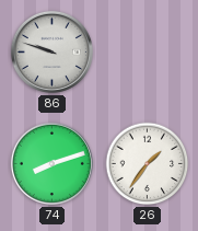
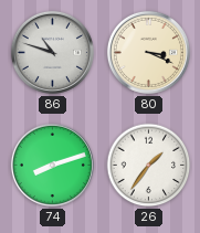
86: 9:48 -> 10:48
80: none -> 3:19
